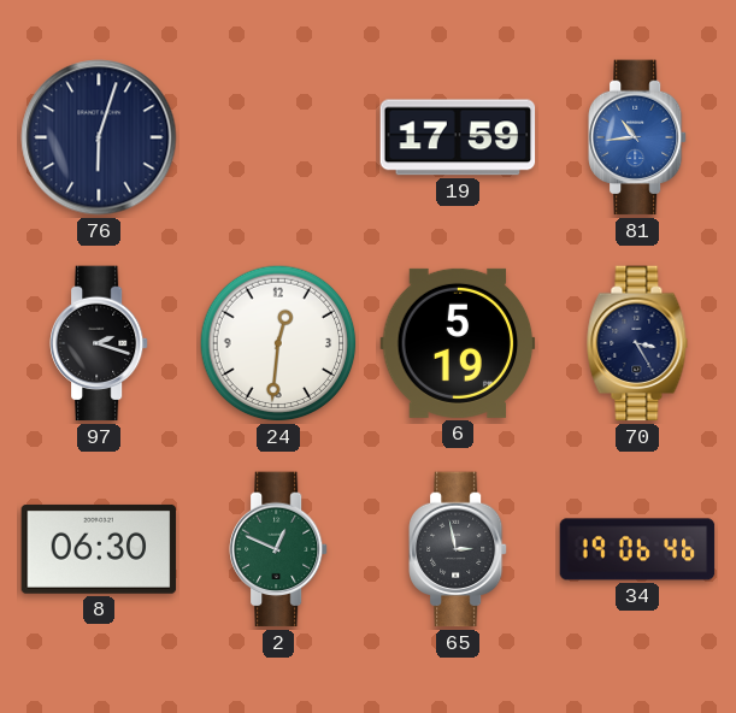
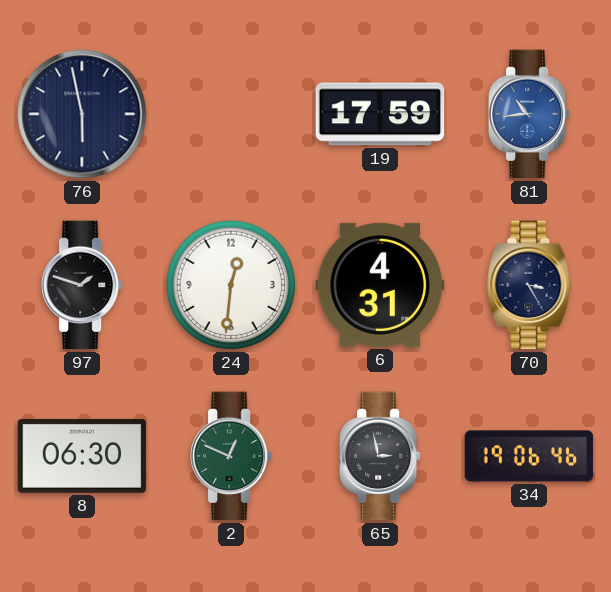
76: 6:03 -> 5:58
97: 2:18 -> 1:48
6: 5:19 -> 4:31
